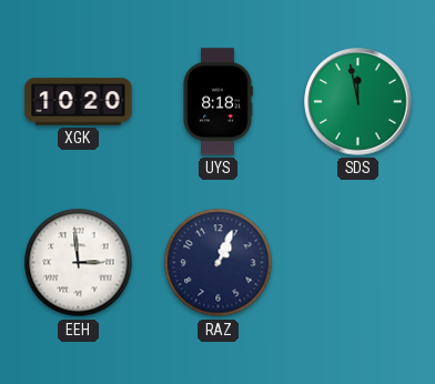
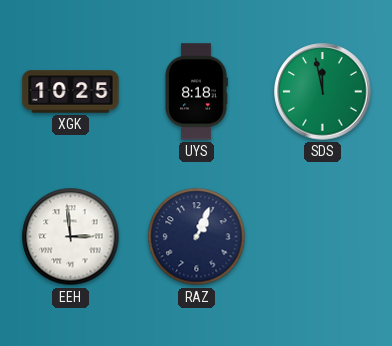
XGK: 10:20 -> 10:25
